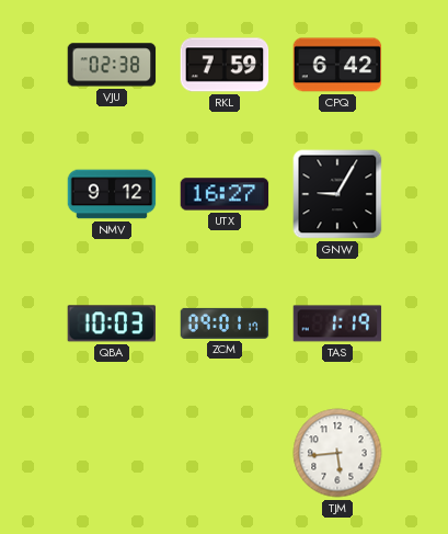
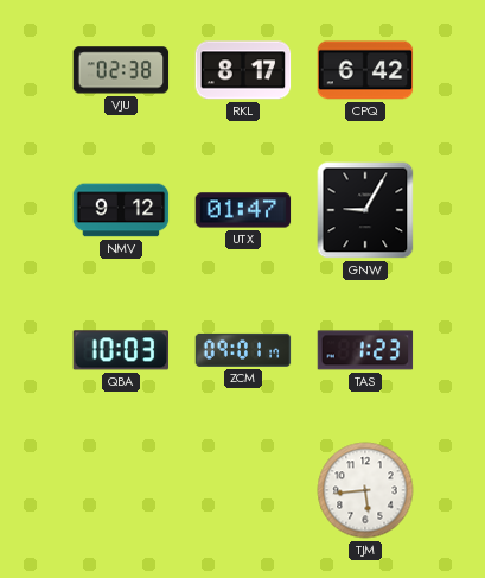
RKL: 7:59 -> 8:17
UTX: 16:27 -> 01:47
TAS: 1:19 -> 1:23
